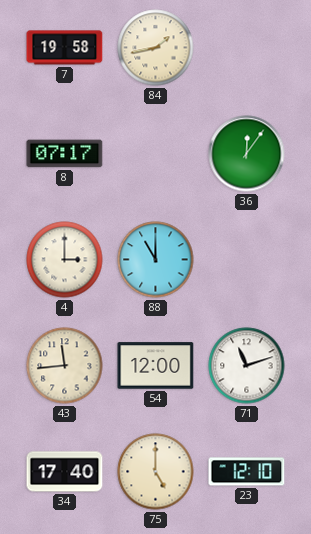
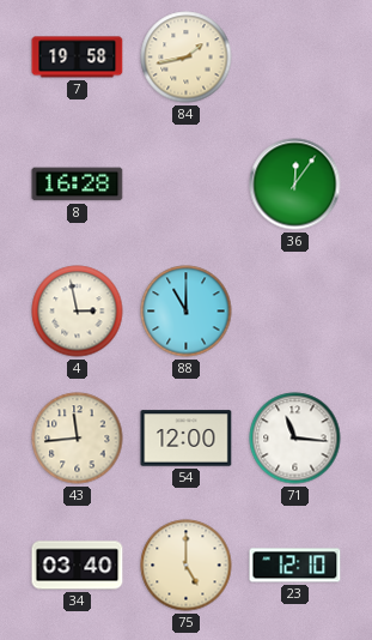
8: 07:17 -> 16:28
4: 3:00 -> 2:58
71: 11:12 -> 11:16
34: 17:40 -> 03:40
